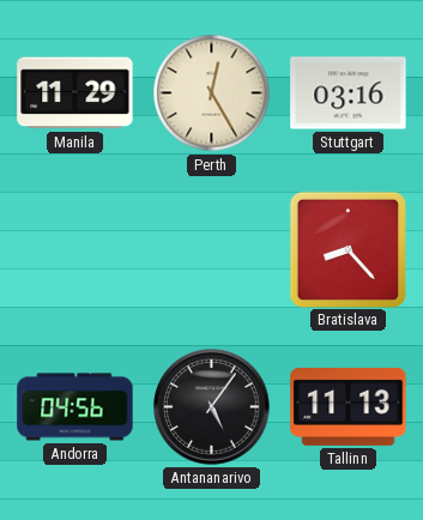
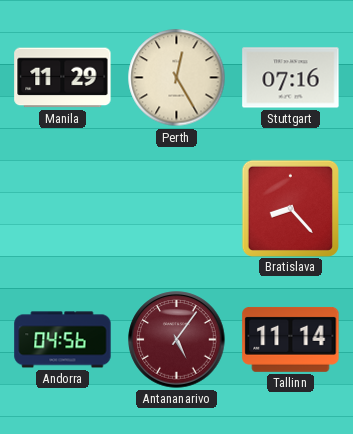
Stuttgart: 03:16 -> 07:16
Antananarivo dial: black -> burgundy
Tallinn: 11:13 -> 11:14
